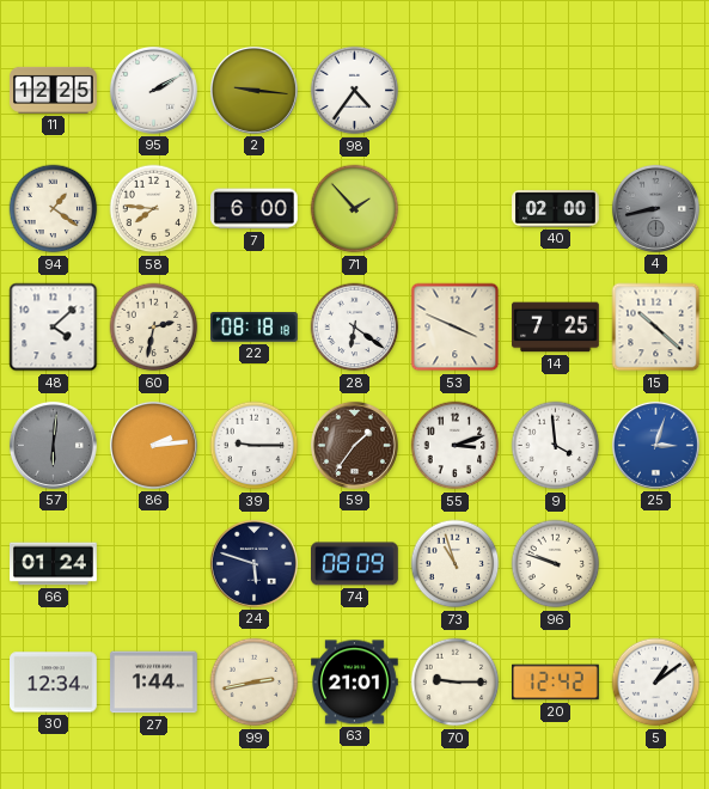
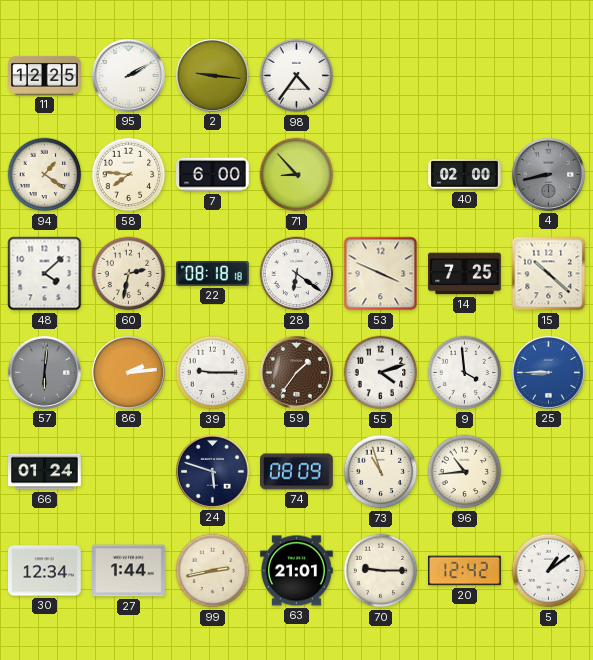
71: 1:53 -> 8:53
55: 3:12 -> 4:12
25: 3:03 -> 8:45
96: 9:48 -> 10:44
